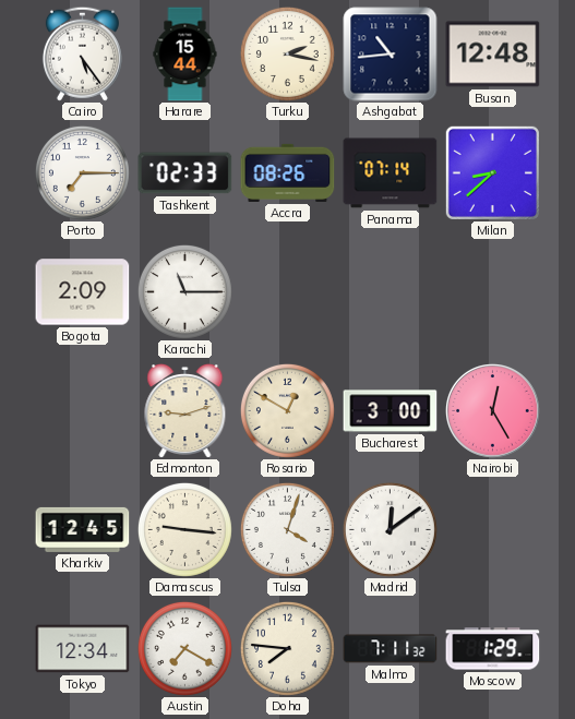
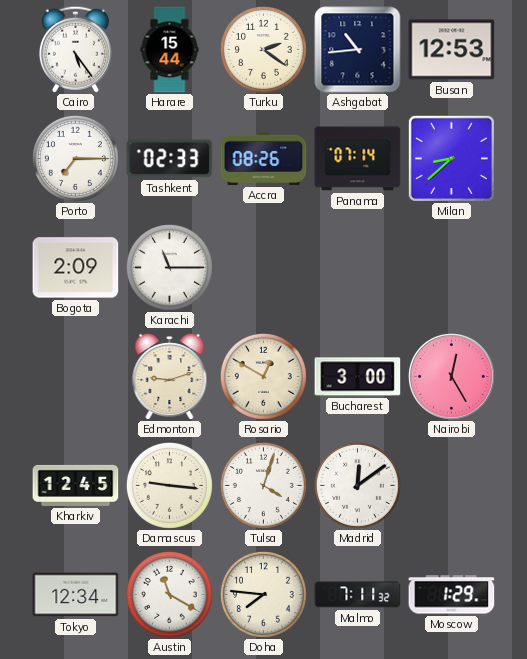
Turku: 2:17 -> 2:21
Busan: 12:48 -> 12:53
Austin: 7:20 -> 11:20
